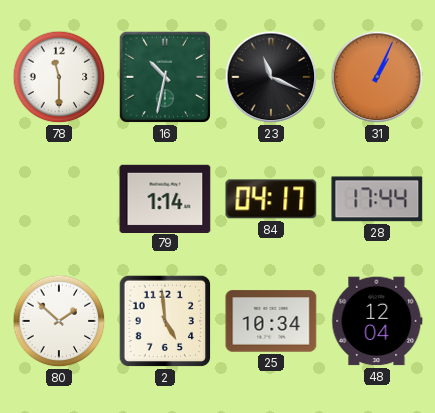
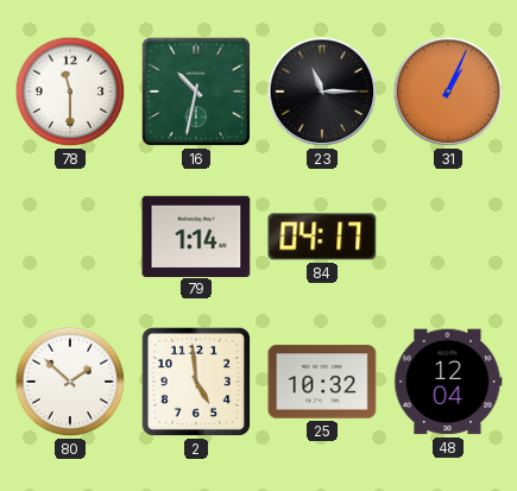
23: 11:19 -> 11:15
28: 17:44 -> none
25: 10:34 -> 10:32
